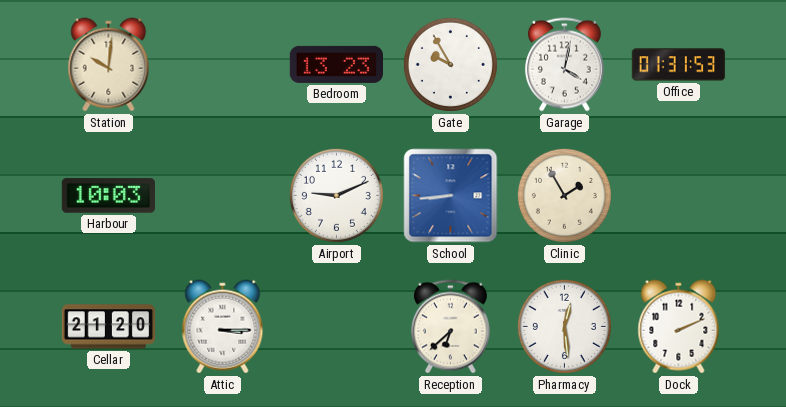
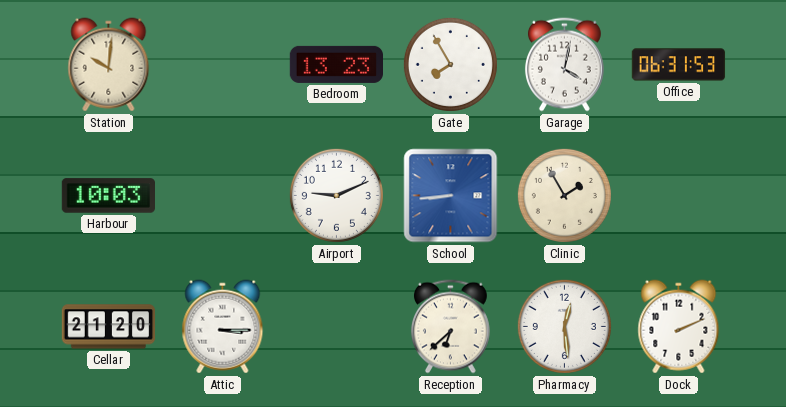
Gate: 9:55 -> 7:55
Office: 01:31 -> 06:31
